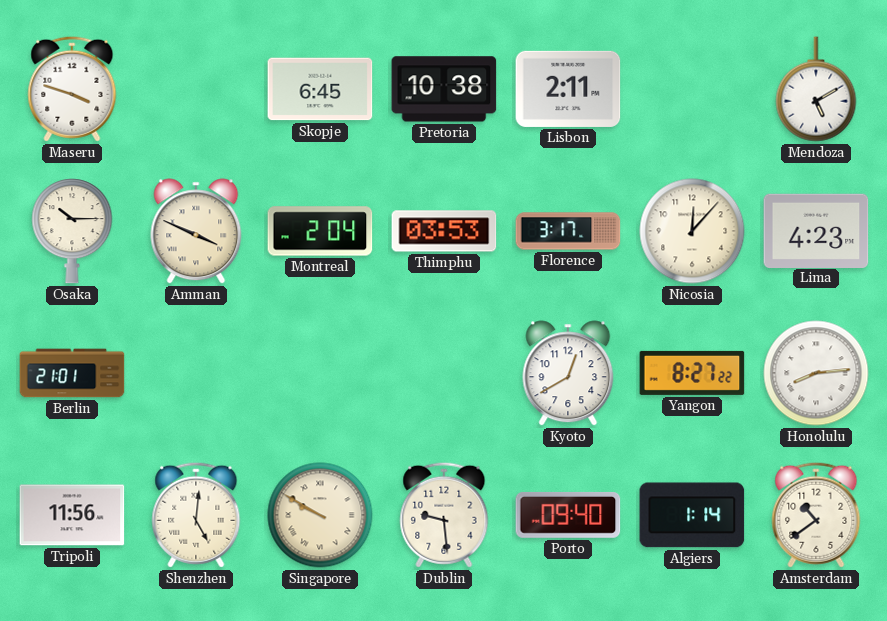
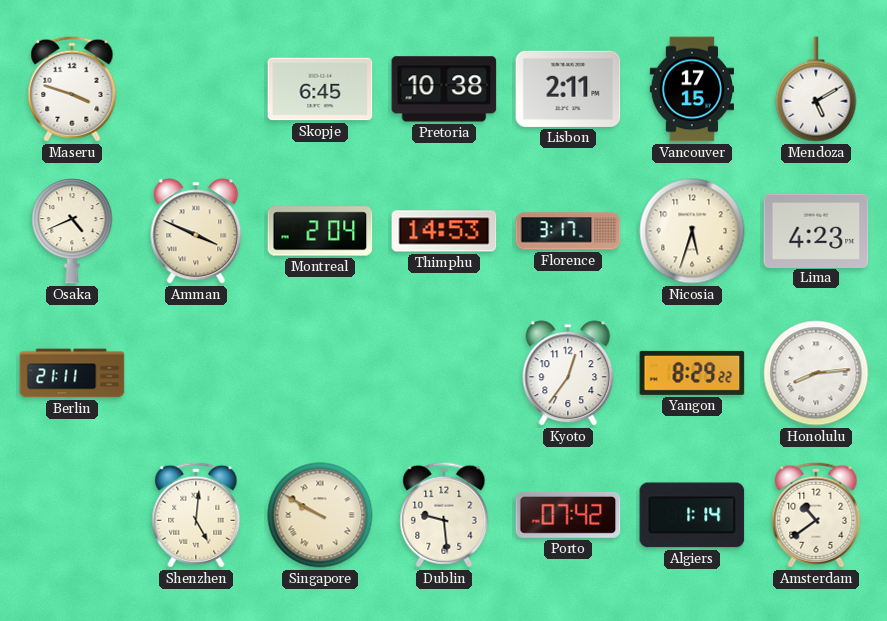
Vancouver: none -> 17:15
Osaka: 10:15 -> 4:41
Thimphu: 03:53 -> 14:53
Nicosia: 12:07 -> 5:33
Berlin: 21:01 -> 21:11
Kyoto: 12:40 -> 12:36
Yangon: 8:27 -> 8:29
Tripoli: 11:56 -> none
Porto: 09:40 -> 07:42
